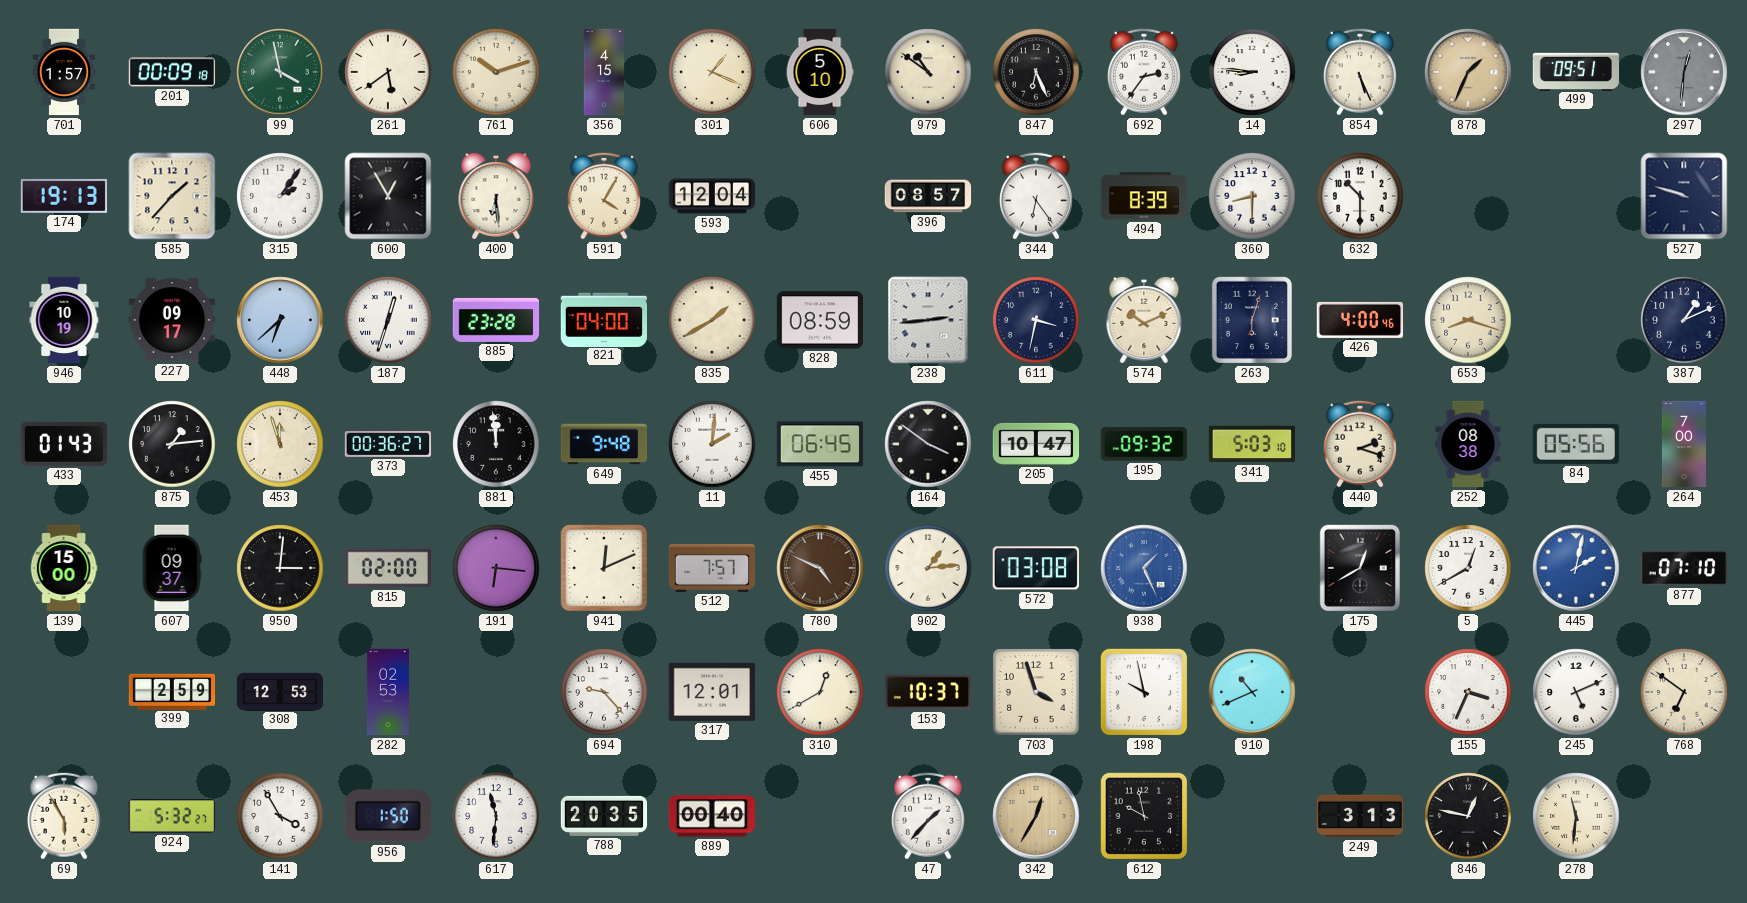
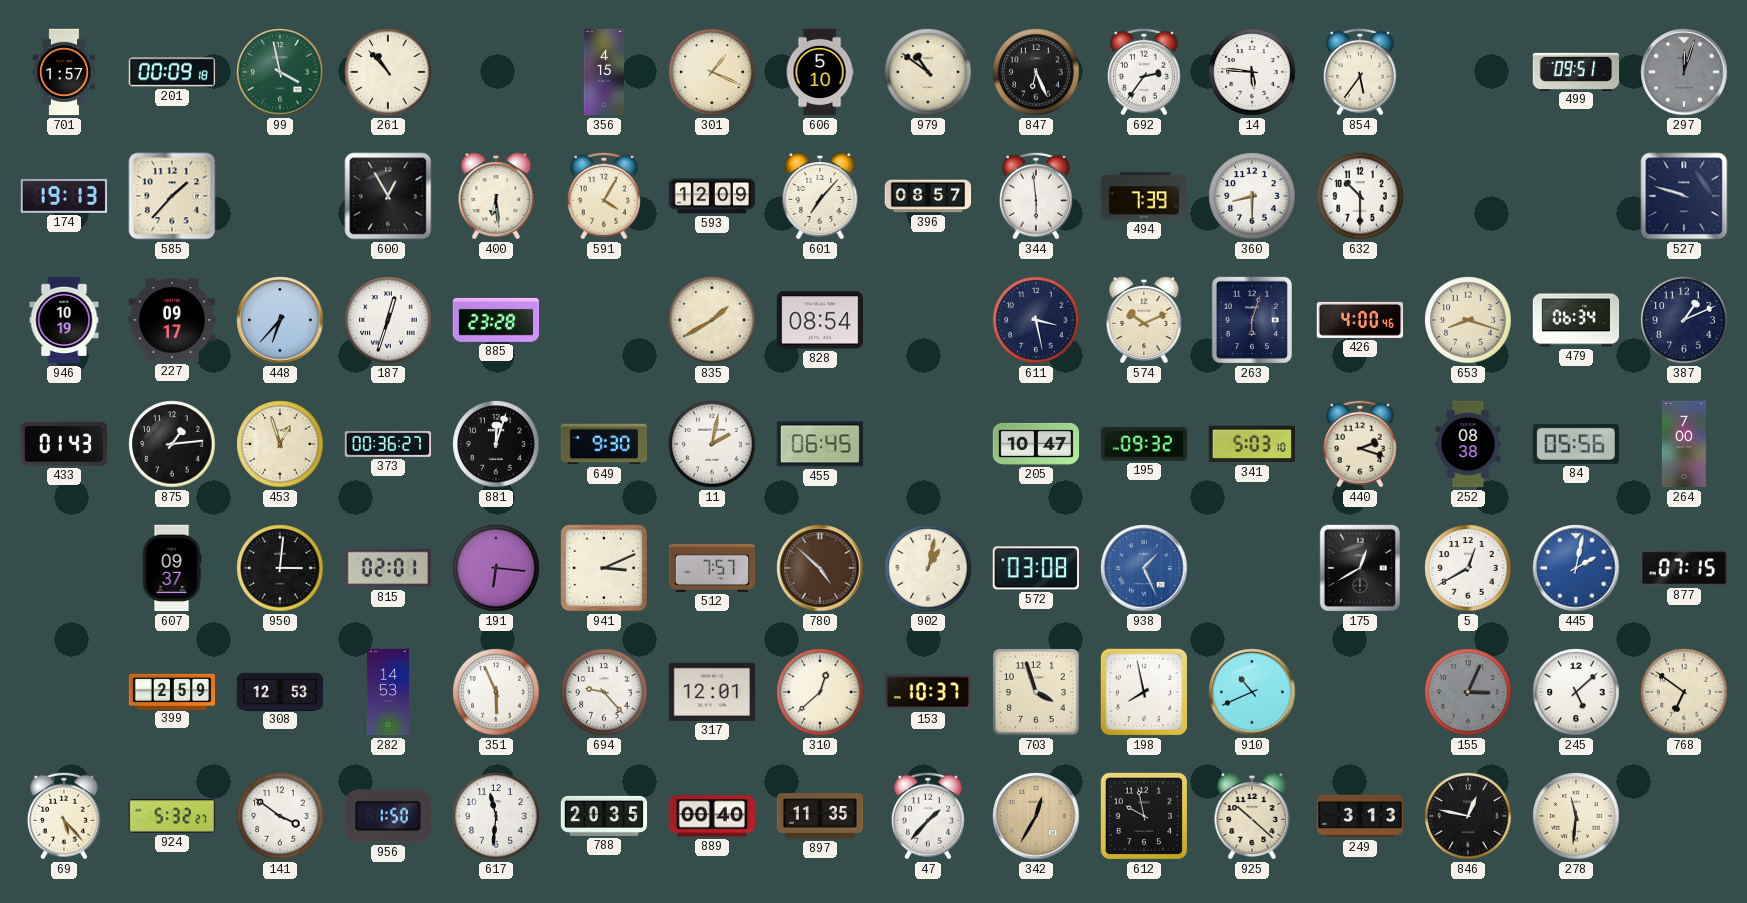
261: 5:39 -> 10:53
761: 10:12 -> none
14: 8:46 -> 5:46
854: 5:26 -> 5:36
878: 1:34 -> none
297: 12:31 -> 12:03
315: 2:06 -> none
593: 12:04 -> 12:09
601: none -> 7:07
344: 6:24 -> 5:59
494: 8:39 -> 7:39
448: 6:38 -> 6:37
821: 04:00 -> none
828: 08:59 -> 08:54
238: 2:44 -> none
611: 3:32 -> 3:28
479: none -> 06:34
453: 11:57 -> 12:57
881: 11:59 -> 12:03
649: 9:48 -> 9:30
11: 2:01 -> 2:02
164: 3:51 -> none
139: 15:00 -> none
815: 02:00 -> 02:01
941: 12:11 -> 3:11
780: 4:49 -> 4:52
902: 1:14 -> 1:02
877: 07:10 -> 07:15
282: 02:53 -> 14:53
351: none -> 5:56
310: 12:40 -> 12:38
198: 9:58 -> 7:58
155: 3:34 -> 3:04
155 dial: white -> grey
245: 5:11 -> 5:08
69: 5:55 -> 5:23
141: 3:55 -> 3:51
897: none -> 11:35
925: none -> 10:22
